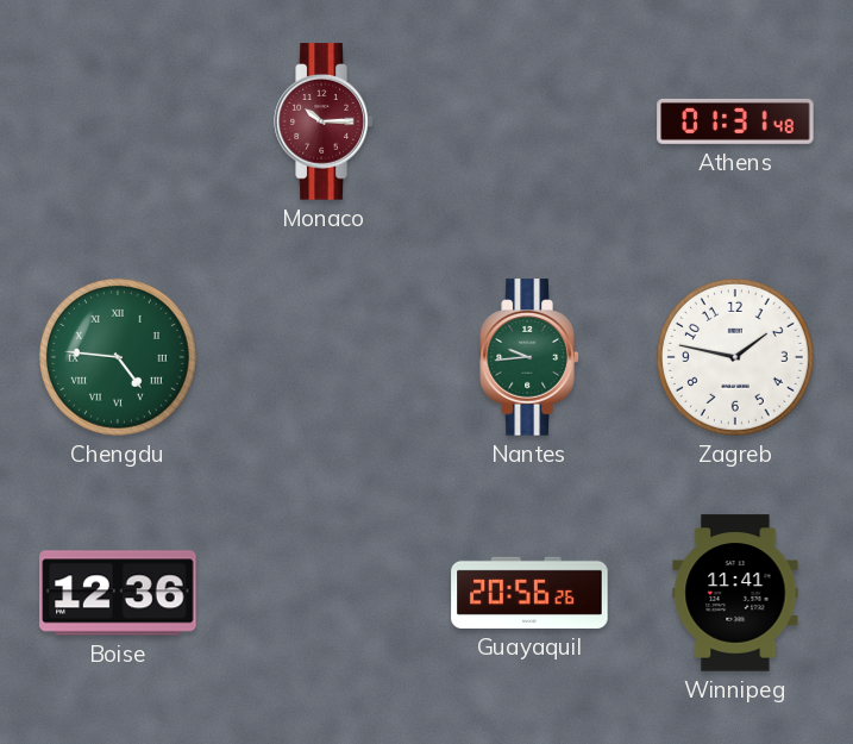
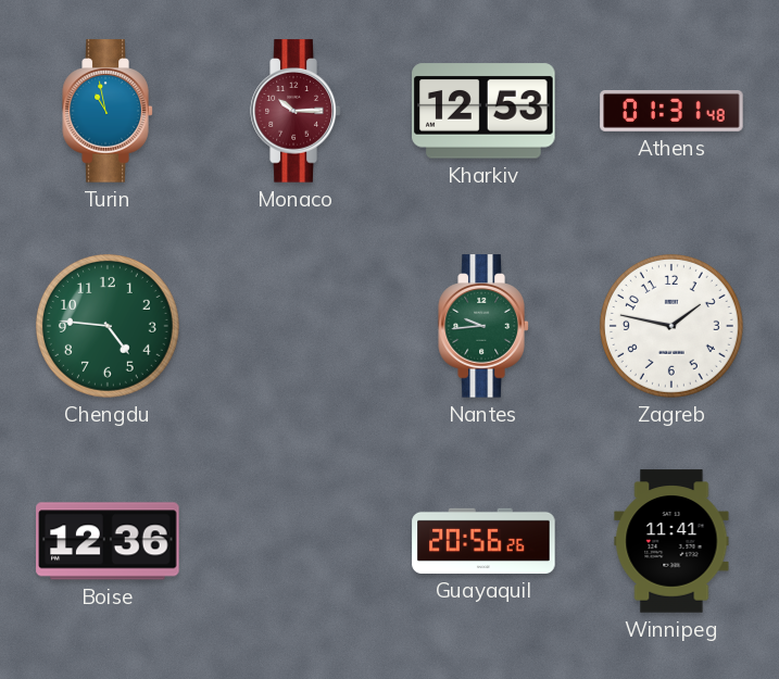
Turin: none -> 10:58
Kharkiv: none -> 12:53
Chengdu numerals: Roman -> Arabic
